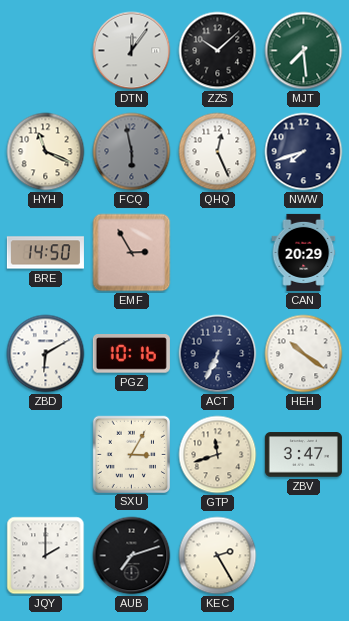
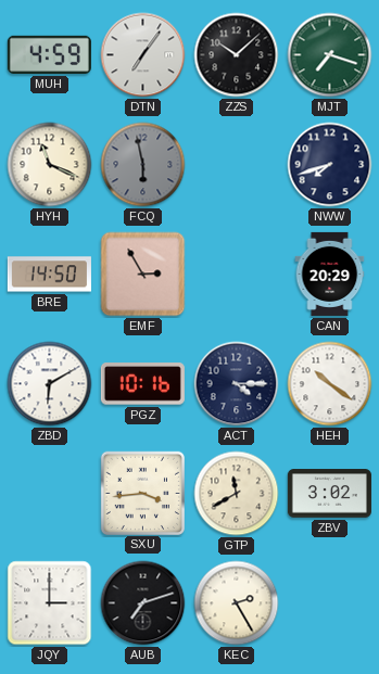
MUH: none -> 4:59
DTN: 12:06 -> 7:06
MJT: 7:29 -> 7:18
QHQ: 12:26 -> none
ACT: 6:34 -> 4:15
SXU: 3:05 -> 3:44
GTP: 11:42 -> 11:40
ZBV: 3:47 -> 3:02
JQY: 2:00 -> 3:00
